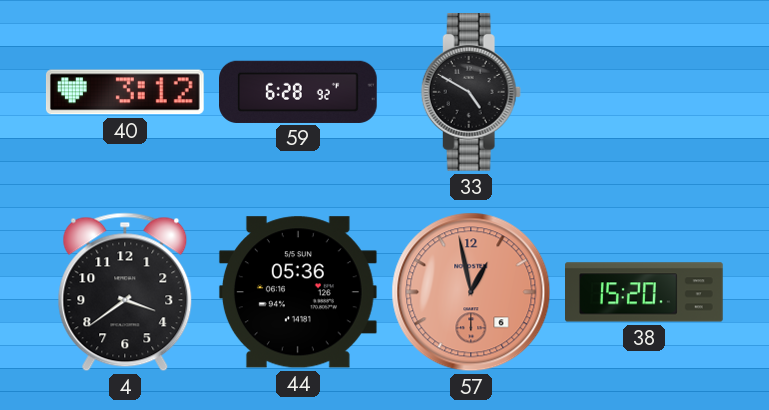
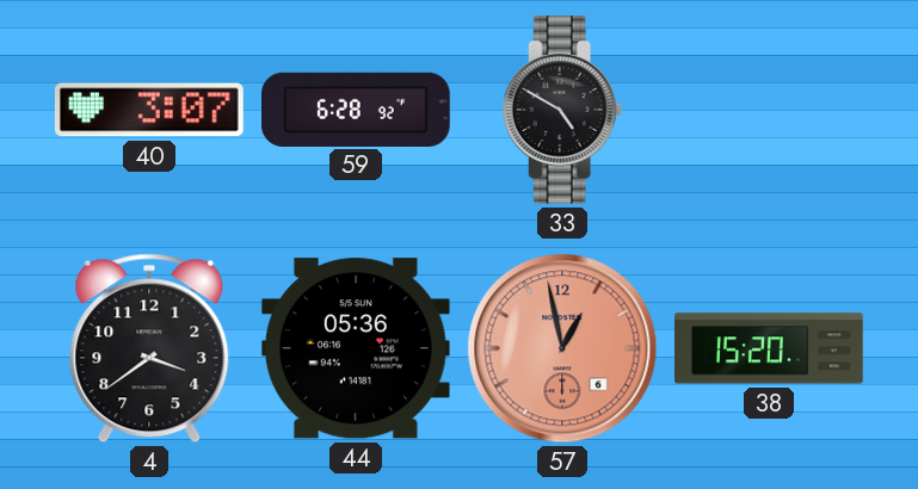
40: 3:12 -> 3:07
